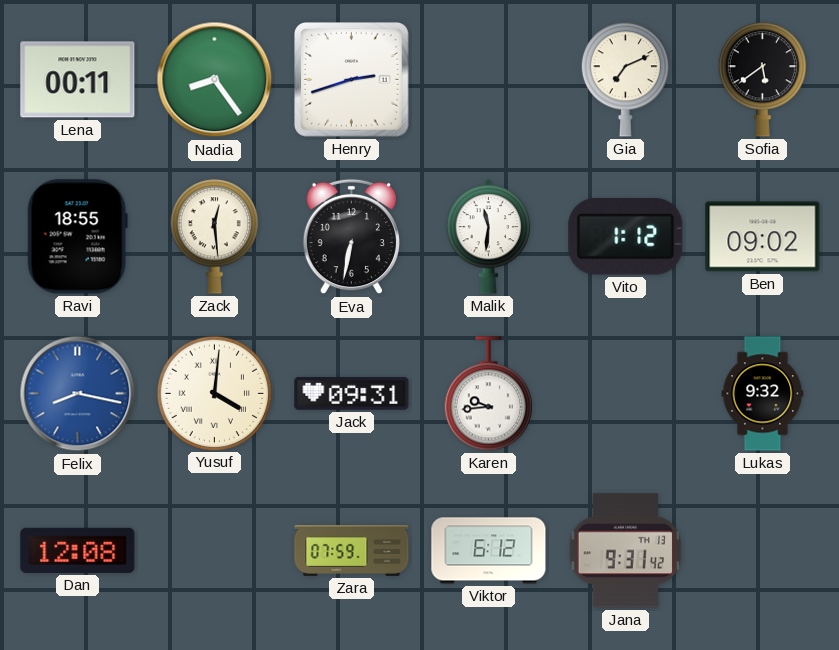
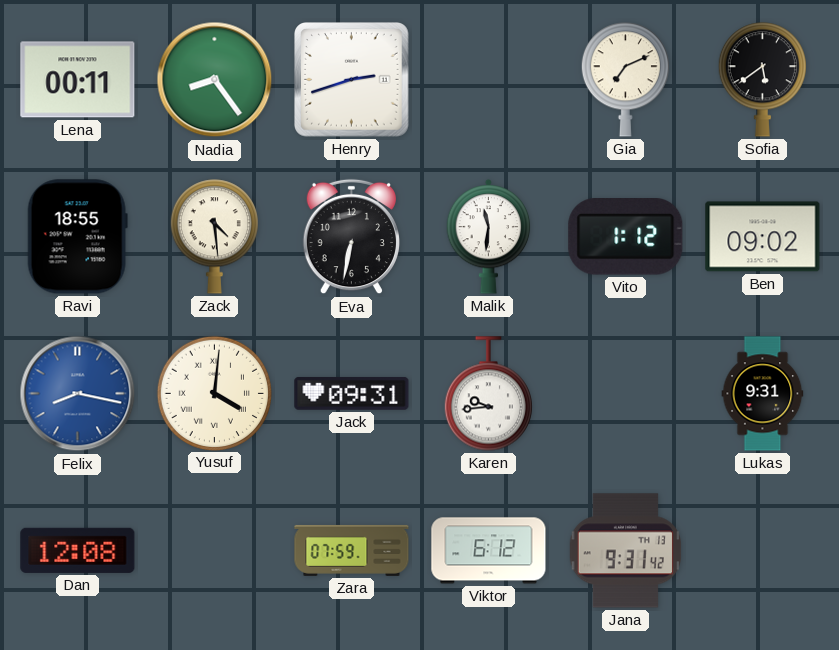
Zack: 12:29 -> 4:29
Lukas: 9:32 -> 9:31
